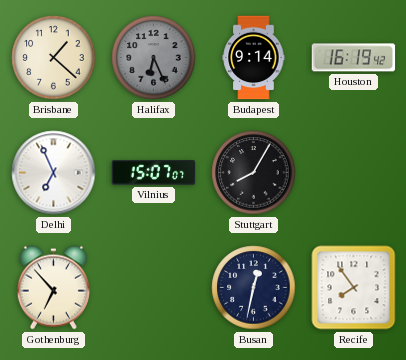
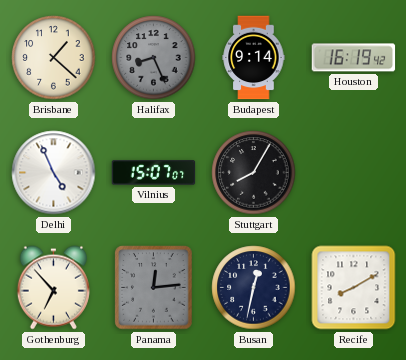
Halifax: 6:26 -> 8:26
Delhi: 6:56 -> 4:56
Panama: none -> 12:14
Recife: 7:54 -> 8:10
